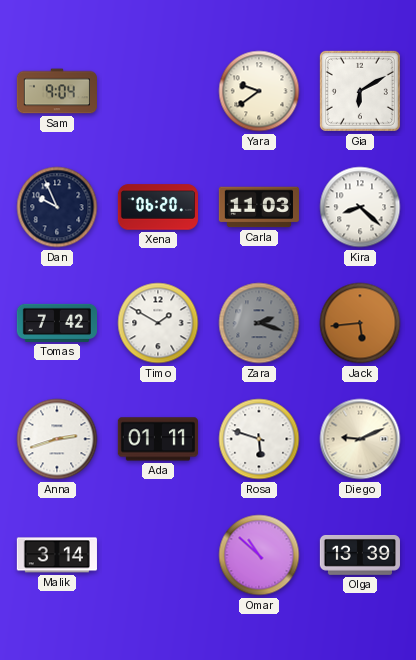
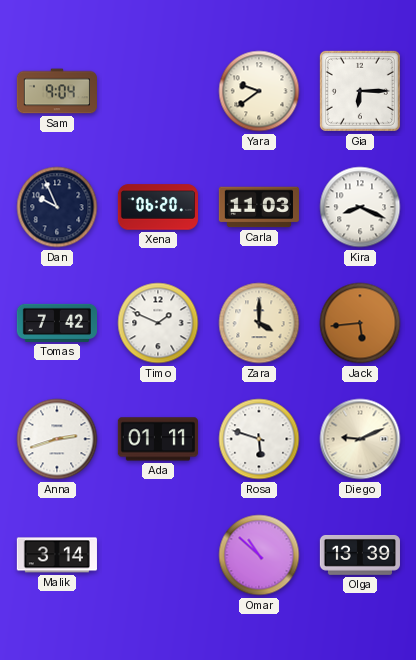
Gia: 6:10 -> 6:15
Kira: 8:22 -> 8:19
Timo: 1:50 -> 1:49
Zara: 2:18 -> 4:00
Zara dial: grey -> cream
